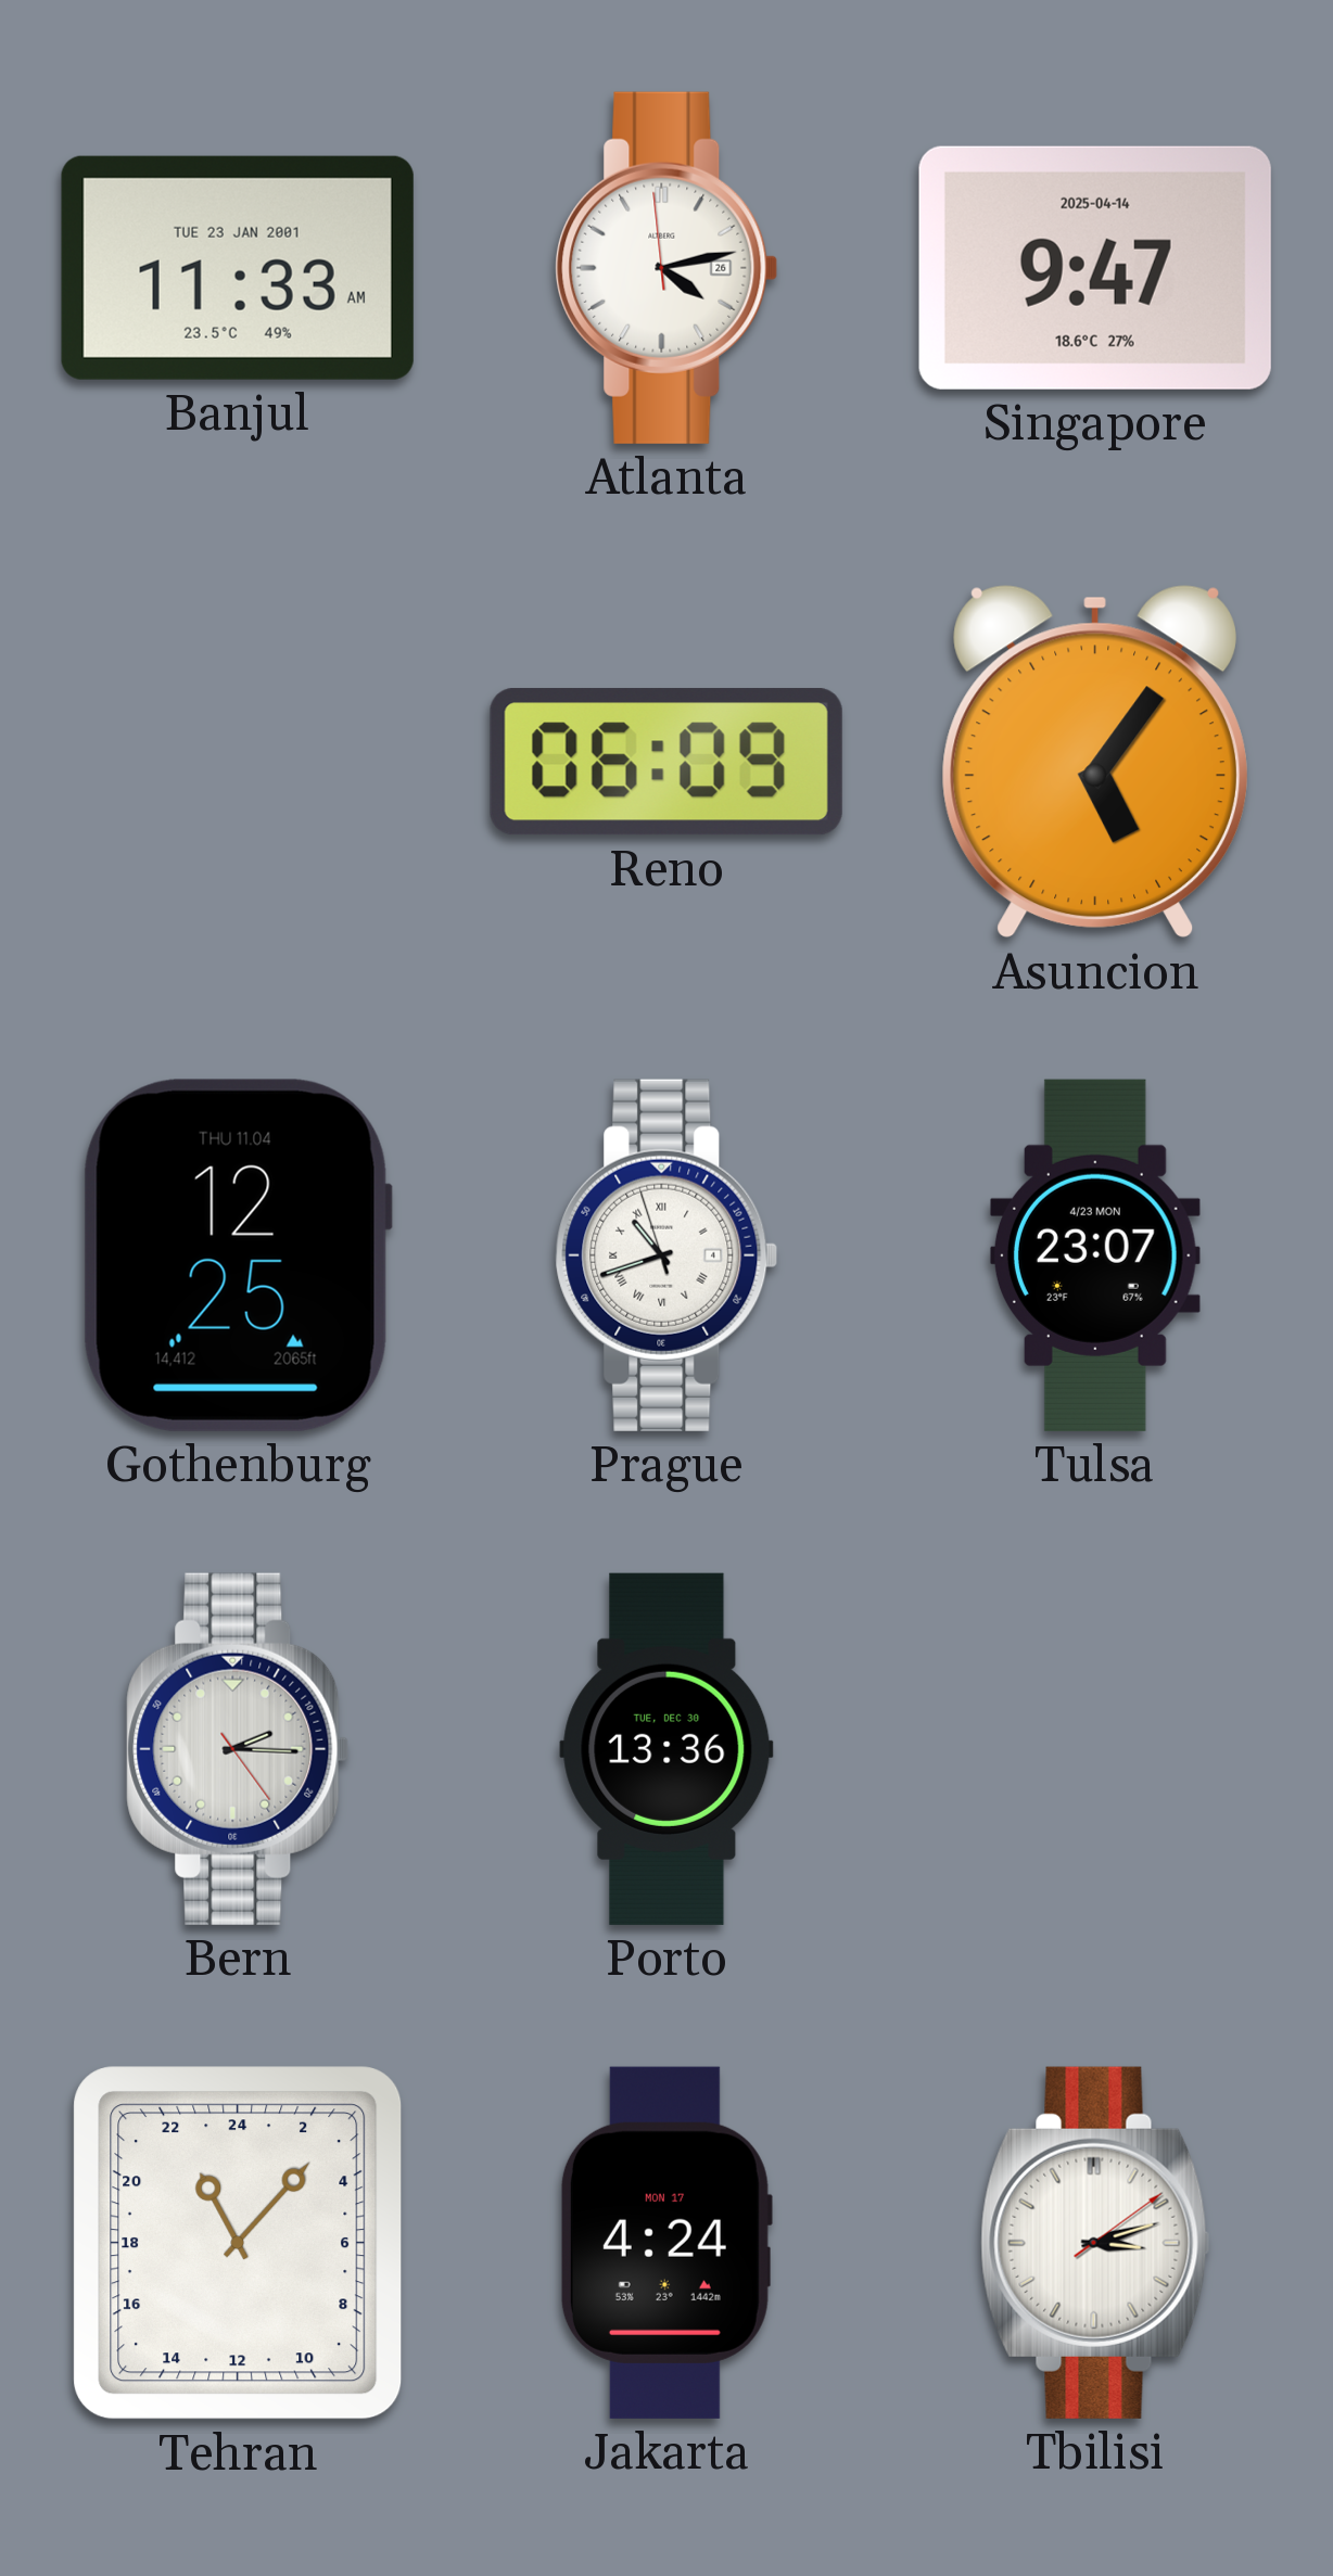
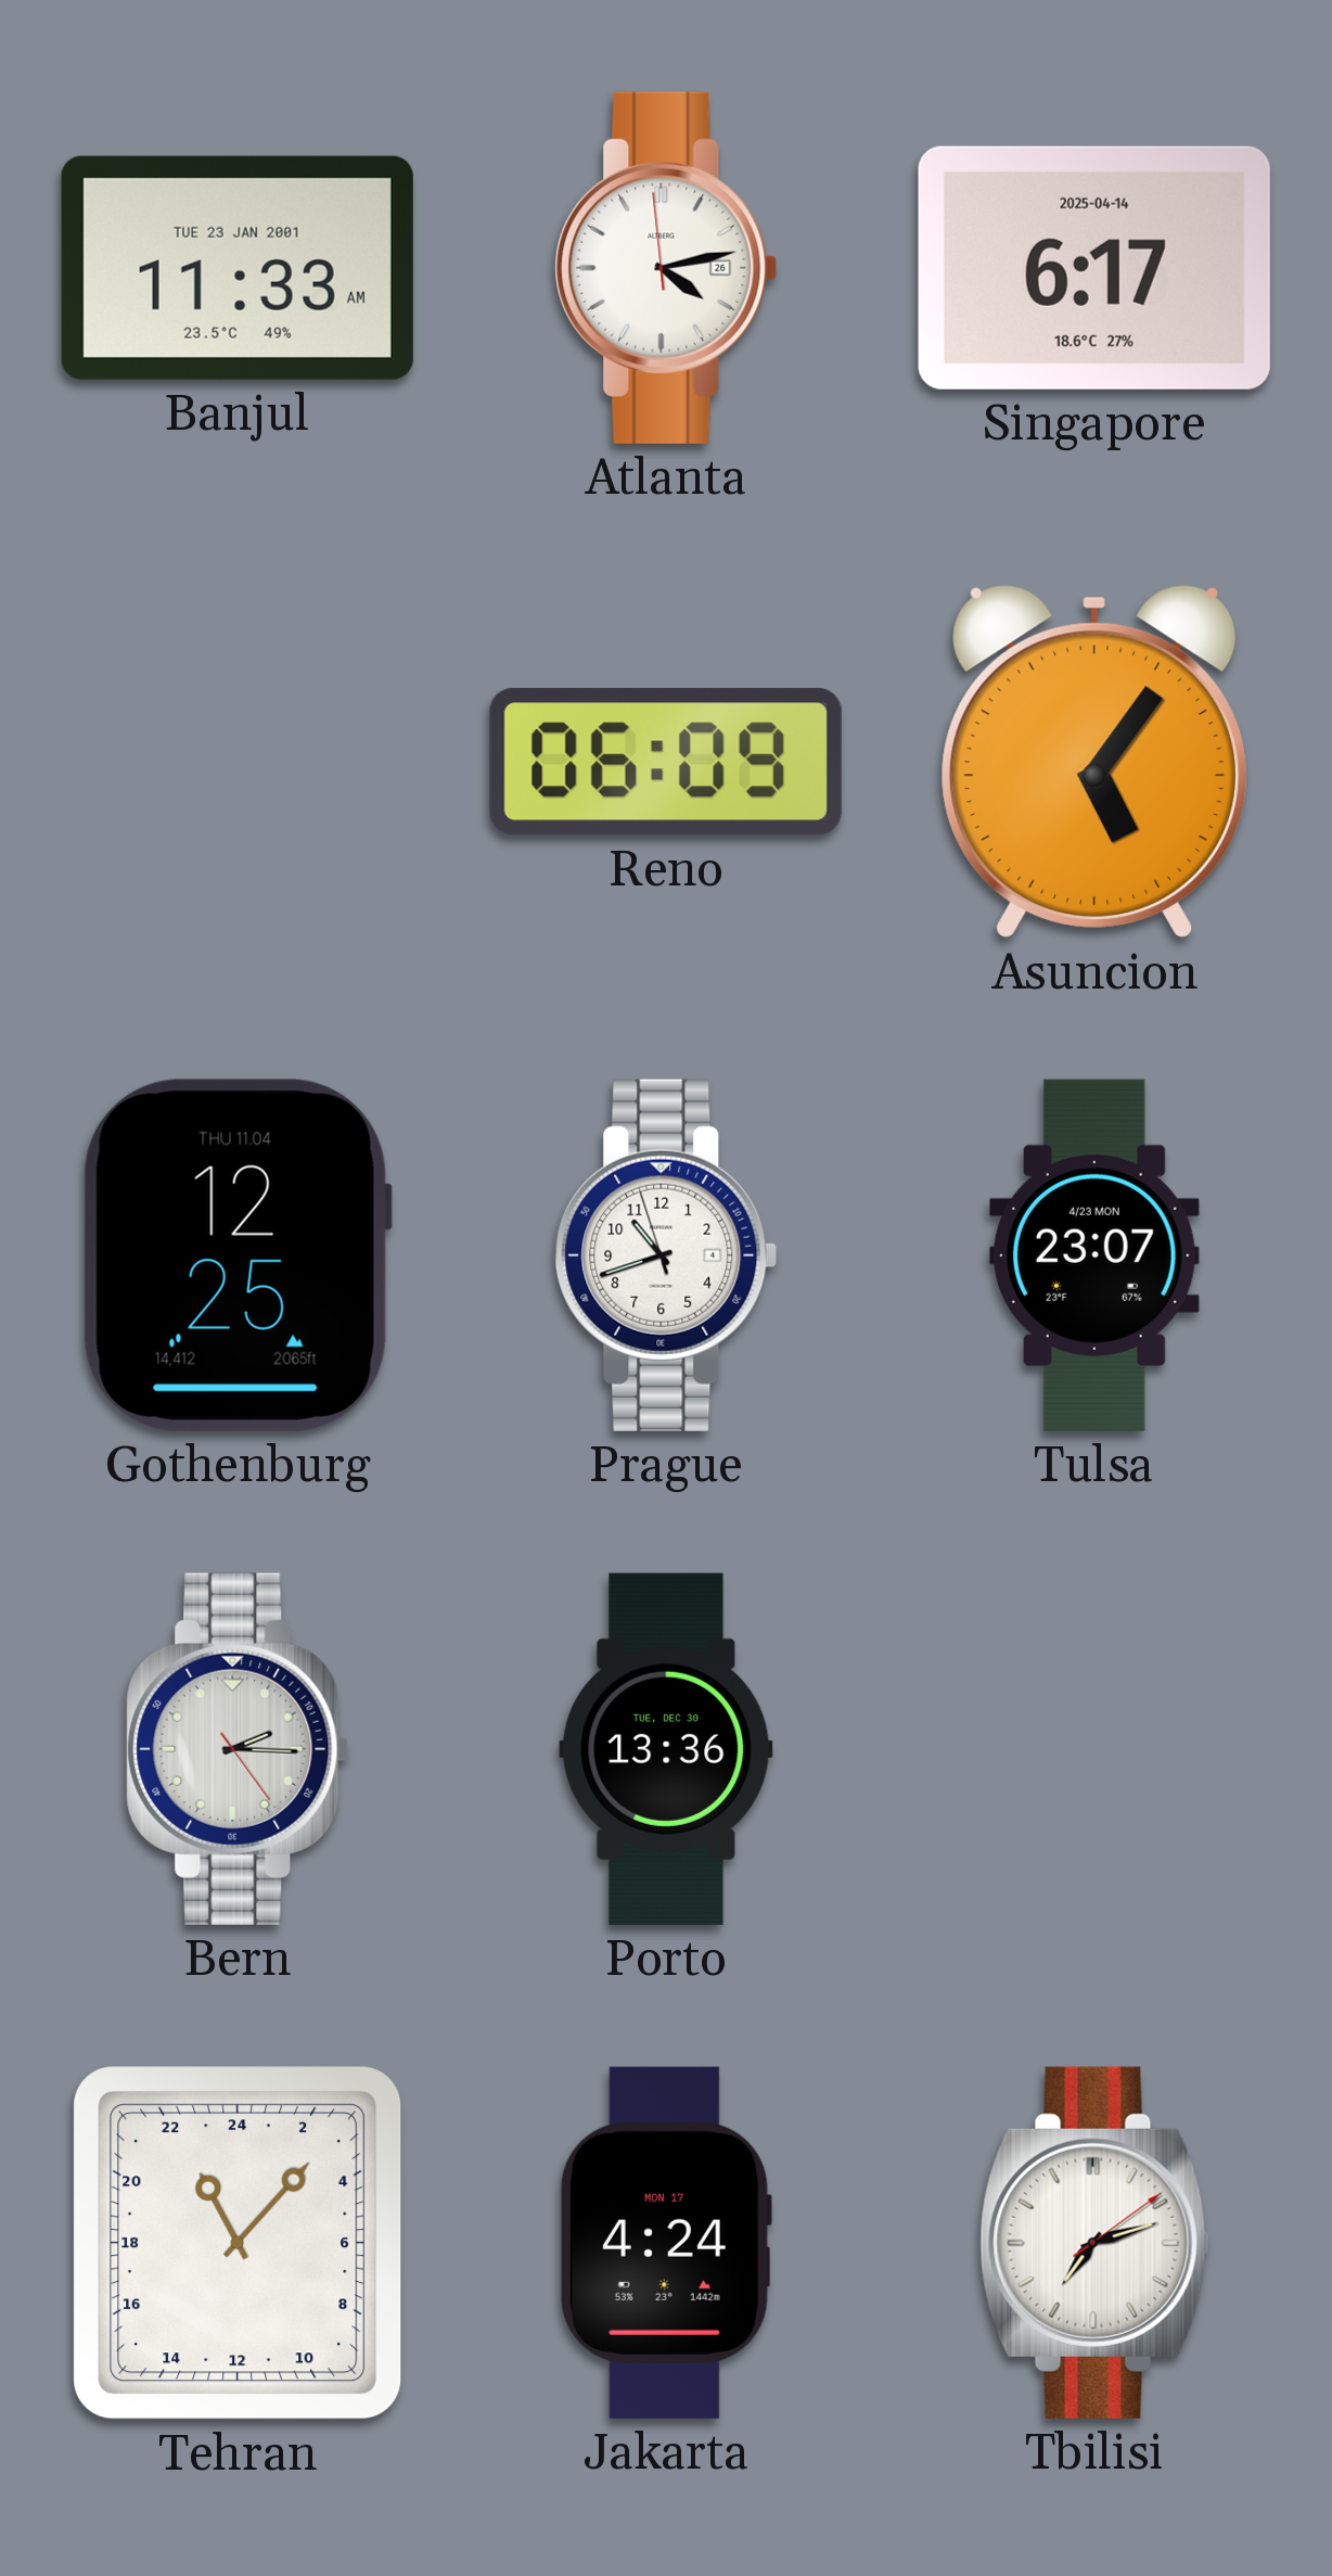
Singapore: 9:47 -> 6:17
Prague numerals: Roman -> Arabic
Tbilisi: 3:12 -> 7:12
